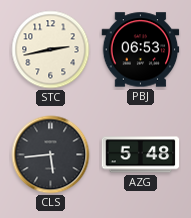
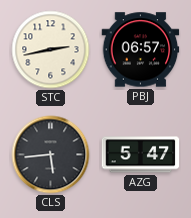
PBJ: 06:53 -> 06:57
AZG: 5:48 -> 5:47
